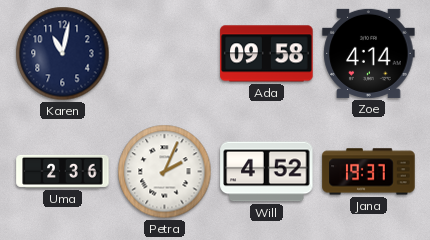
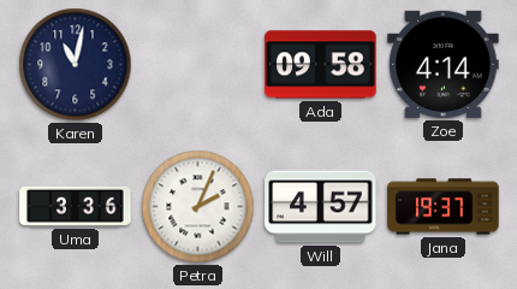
Uma: 2:36 -> 3:36
Will: 4:52 -> 4:57
